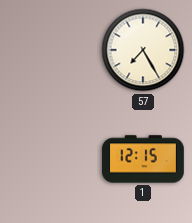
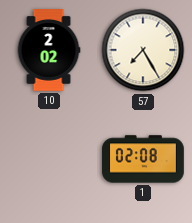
10: none -> 2:02
1: 12:15 -> 02:08
